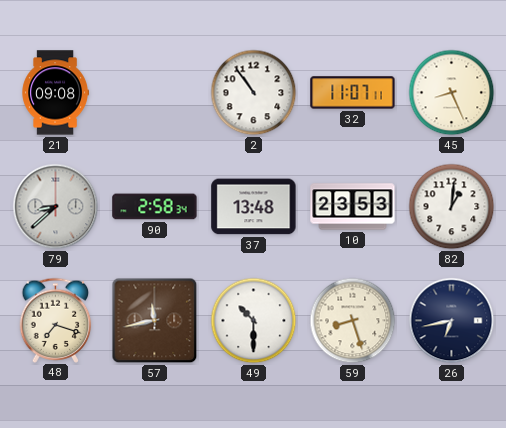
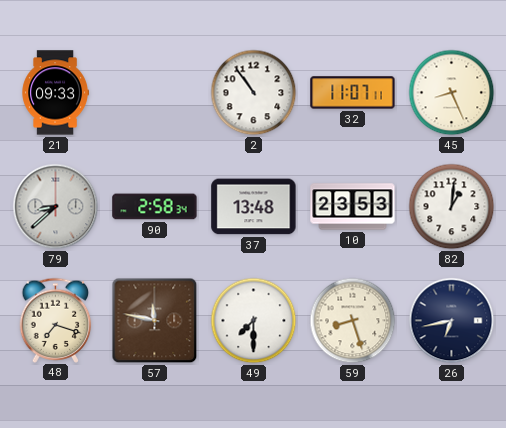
21: 09:08 -> 09:33
57: 11:43 -> 11:47
49: 10:30 -> 7:30
